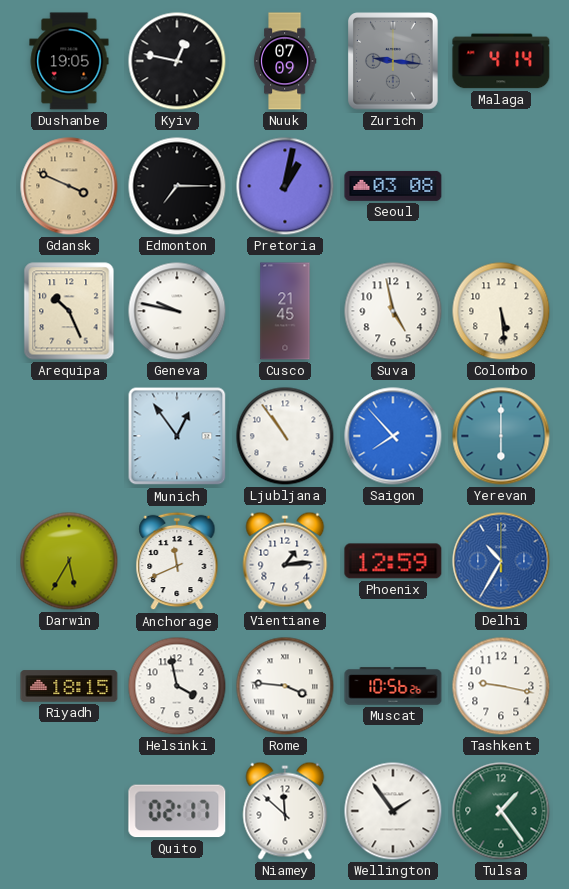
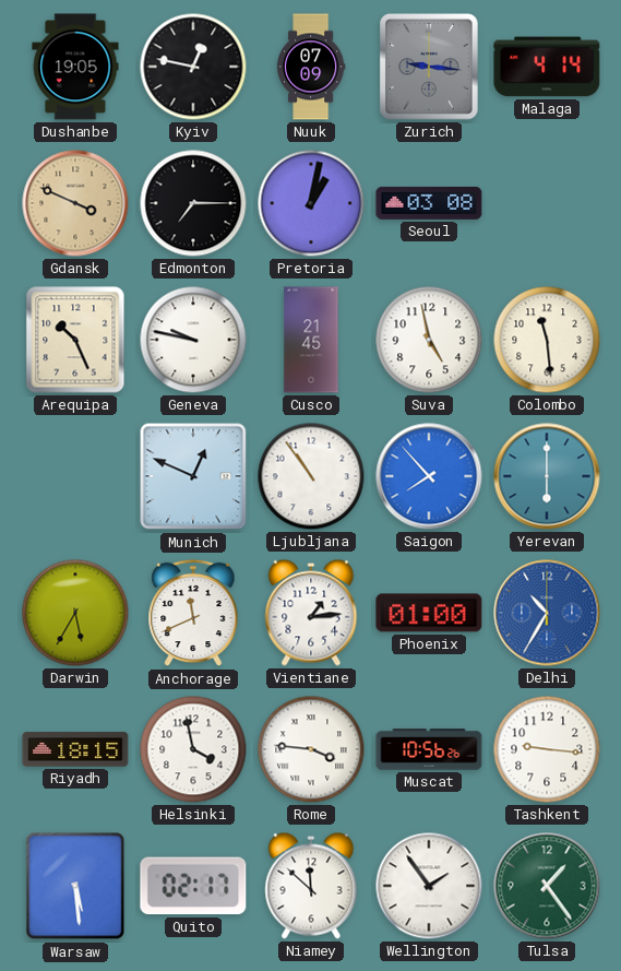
Colombo: 5:29 -> 11:29
Munich: 12:54 -> 12:49
Phoenix: 12:59 -> 01:00
Tashkent: 9:17 -> 9:16
Warsaw: none -> 5:29
